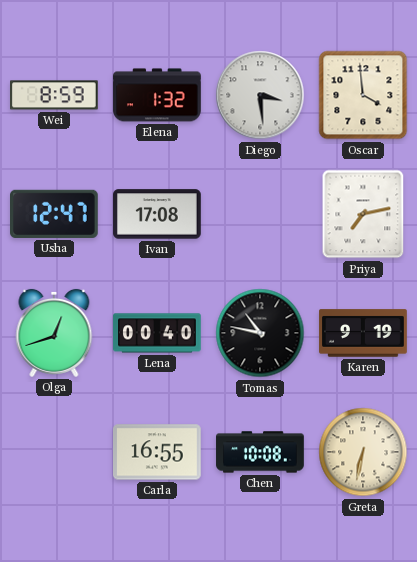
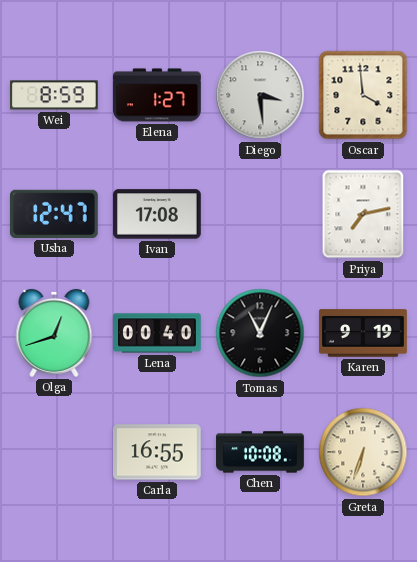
Elena: 1:32 -> 1:27
Tomas: 10:47 -> 11:04
Greta: 6:32 -> 6:33
